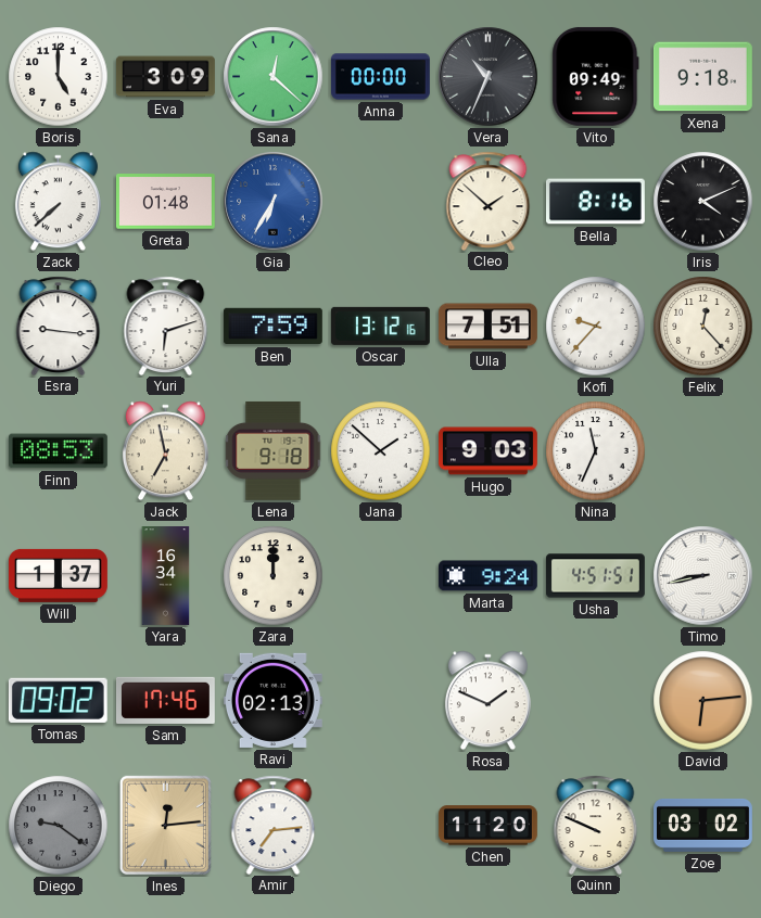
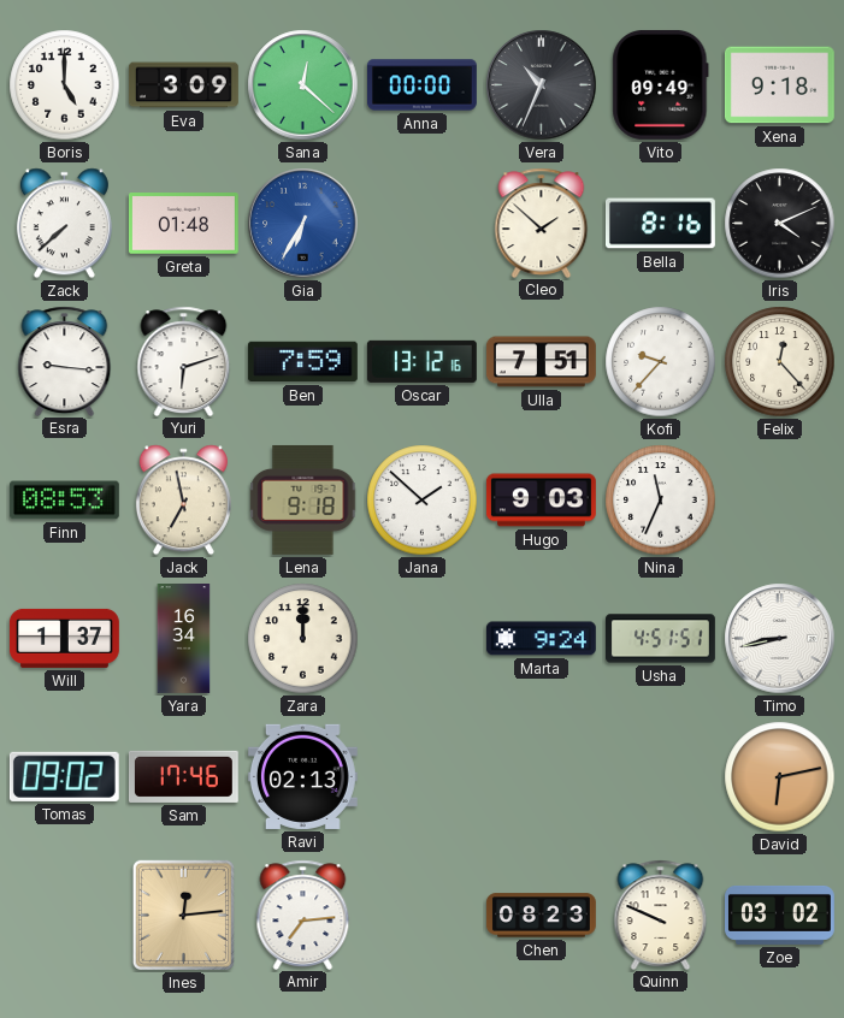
Rosa: 1:49 -> none
David: 6:14 -> 6:13
Diego: 9:21 -> none
Chen: 11:20 -> 08:23
